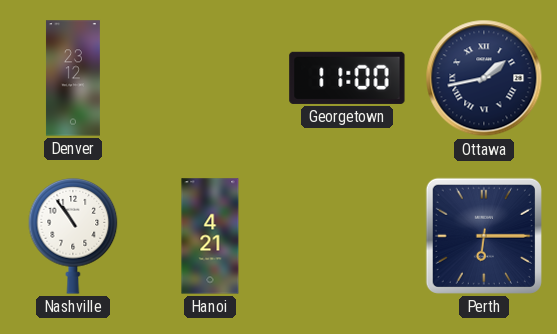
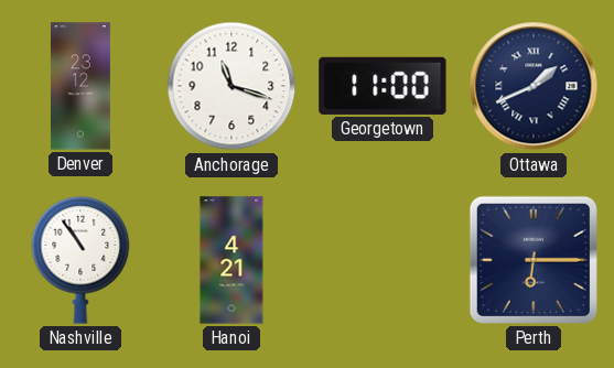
Anchorage: none -> 11:18
Ottawa: 1:43 -> 1:41
